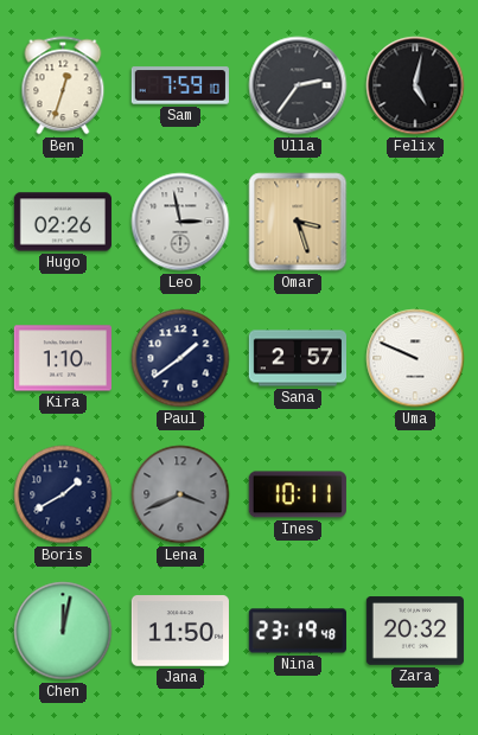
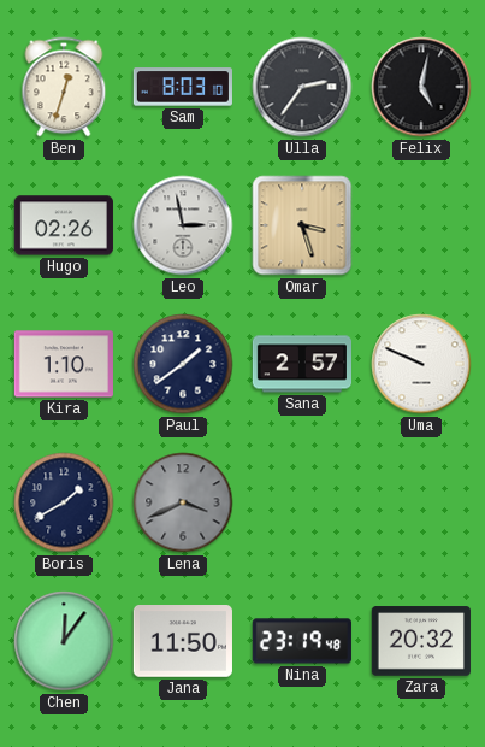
Sam: 7:59 -> 8:03
Ines: 10:11 -> none
Chen: 12:02 -> 12:06
